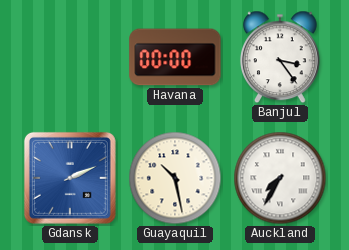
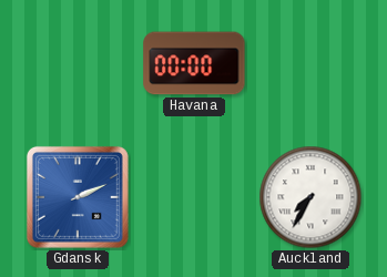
Banjul: 3:24 -> none
Guayaquil: 10:28 -> none
